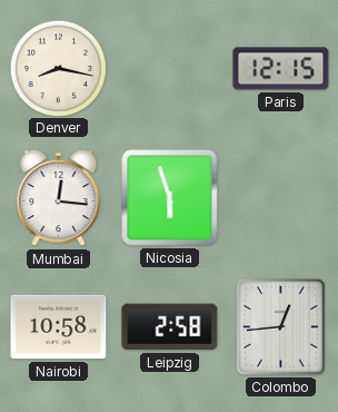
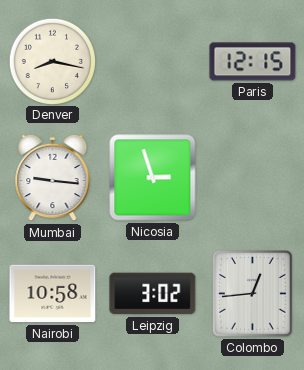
Mumbai: 12:16 -> 9:16
Nicosia: 5:57 -> 2:57
Leipzig: 2:58 -> 3:02
